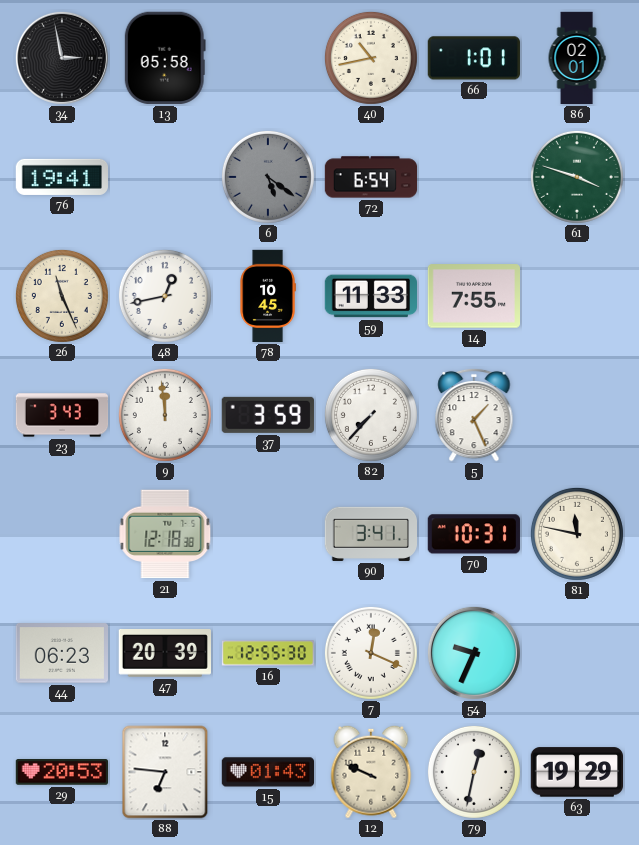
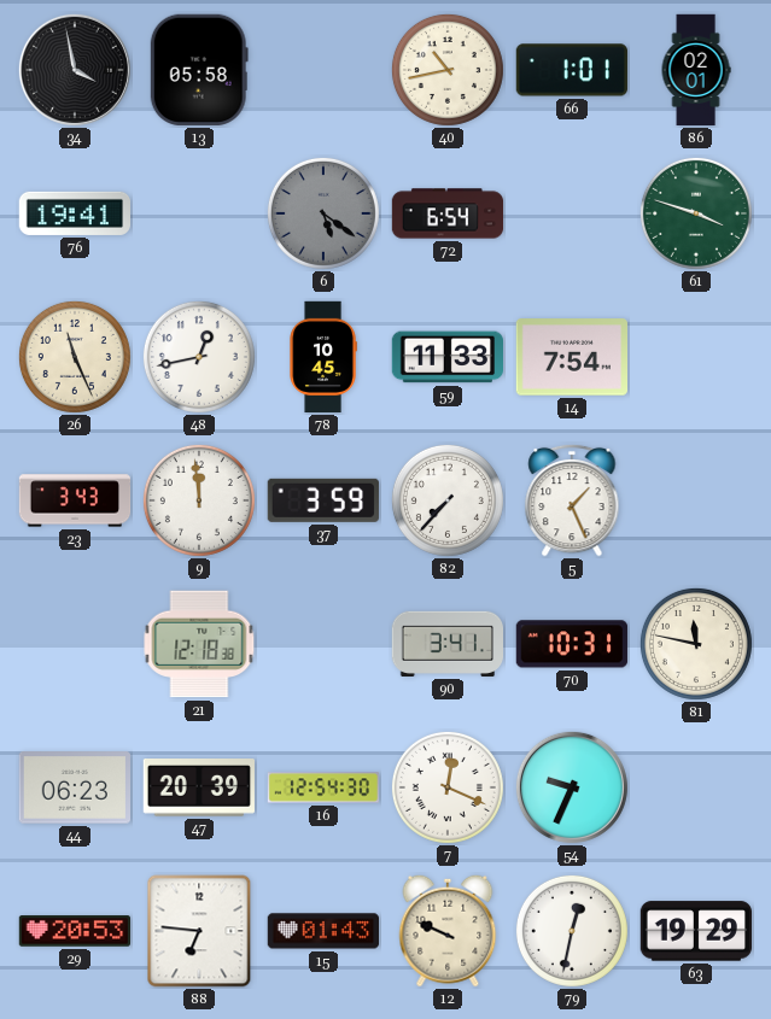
34: 2:58 -> 3:58
14: 7:55 -> 7:54
16: 12:55 -> 12:54
